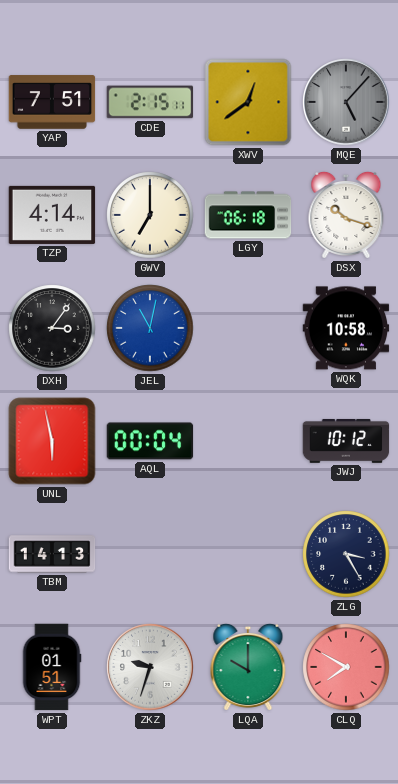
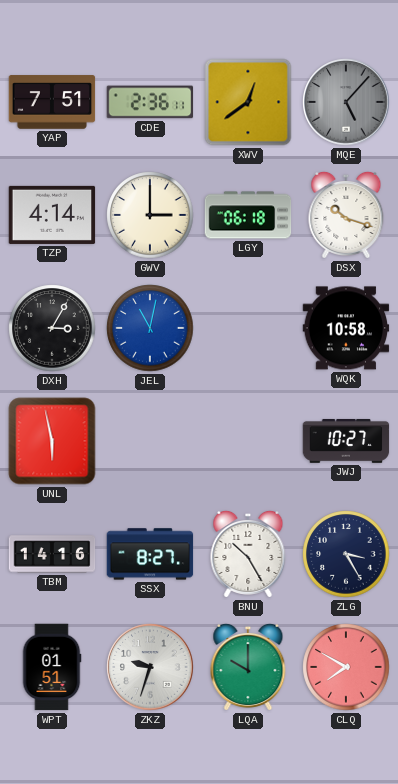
CDE: 2:15 -> 2:36
GWV: 7:00 -> 3:00
DXH: 3:06 -> 3:05
AQL: 00:04 -> none
JWJ: 10:12 -> 10:27
TBM: 14:13 -> 14:16
SSX: none -> 8:27
BNU: none -> 10:25
